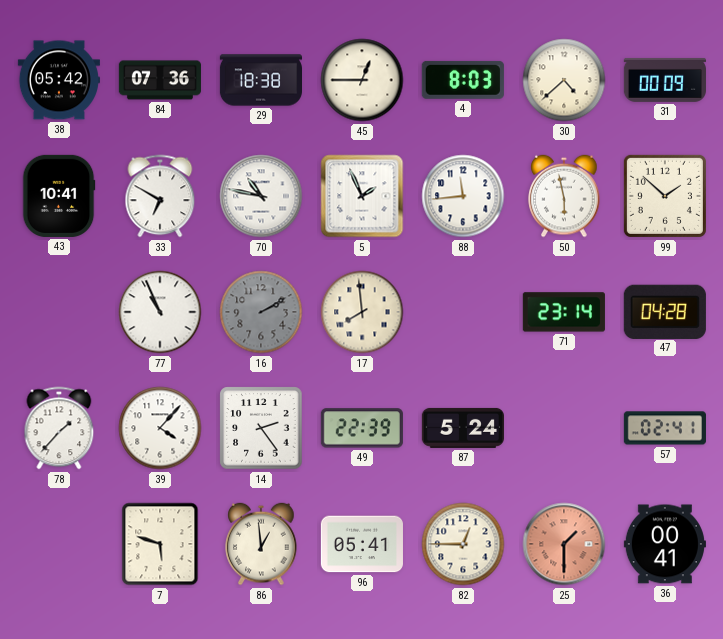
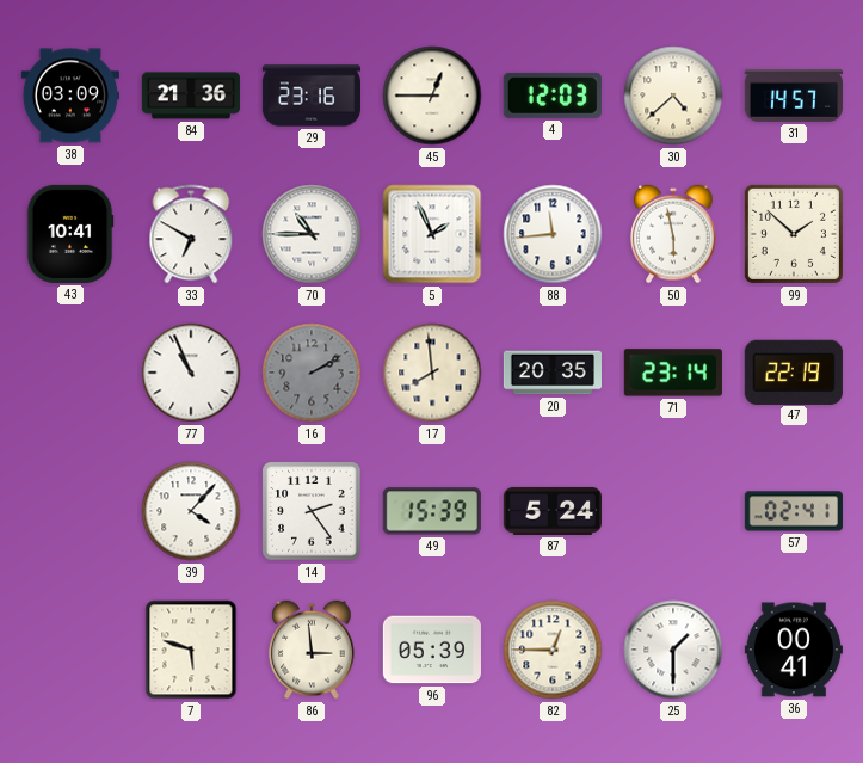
38: 05:42 -> 03:09
84: 07:36 -> 21:36
29: 18:38 -> 23:16
4: 8:03 -> 12:03
31: 00:09 -> 14:57
70: 10:47 -> 10:45
20: none -> 20:35
47: 04:28 -> 22:19
78: 1:37 -> none
49: 22:39 -> 15:39
86: 12:59 -> 2:59
96: 05:41 -> 05:39
25 dial: salmon -> white
